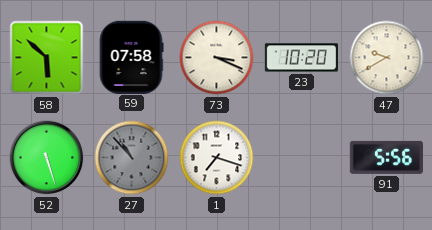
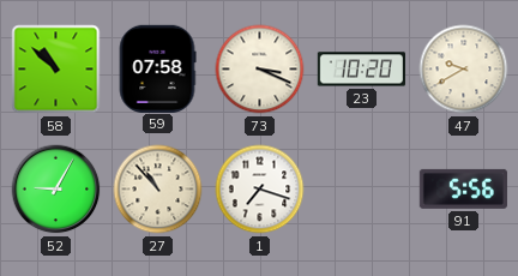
58: 5:52 -> 10:52
52: 5:27 -> 9:05
27 dial: grey -> cream
